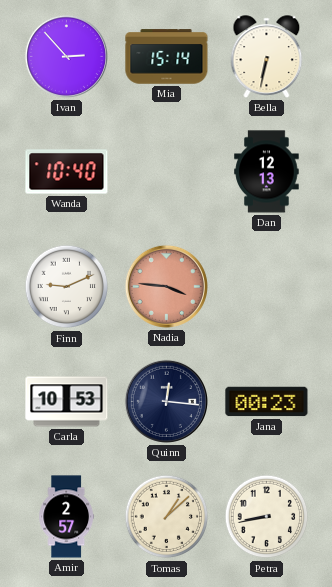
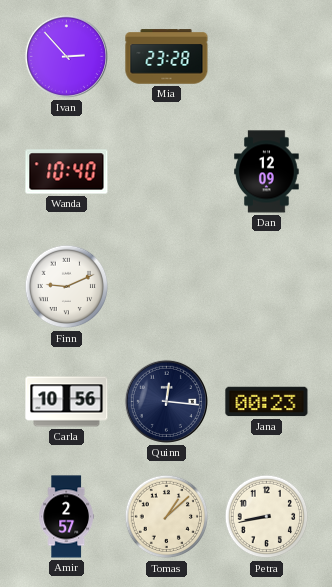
Mia: 15:14 -> 23:28
Bella: 6:32 -> none
Dan: 12:13 -> 12:09
Nadia: 3:46 -> none
Carla: 10:53 -> 10:56
